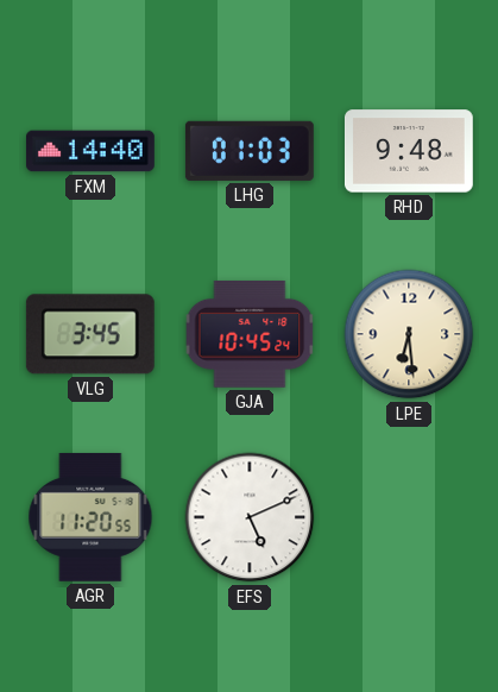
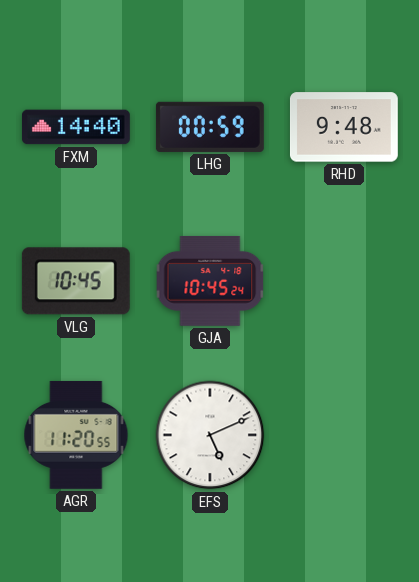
LHG: 01:03 -> 00:59
VLG: 3:45 -> 10:45
LPE: 6:29 -> none
